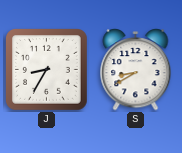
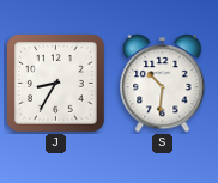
S: 8:40 -> 10:31
